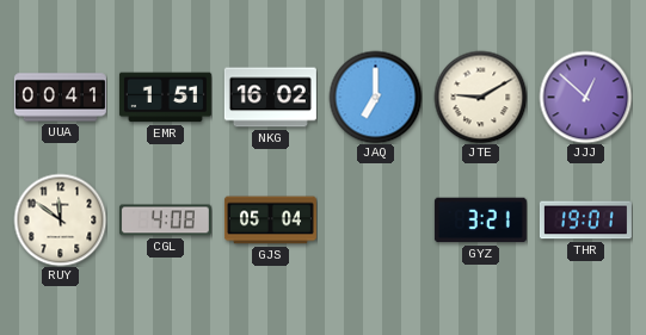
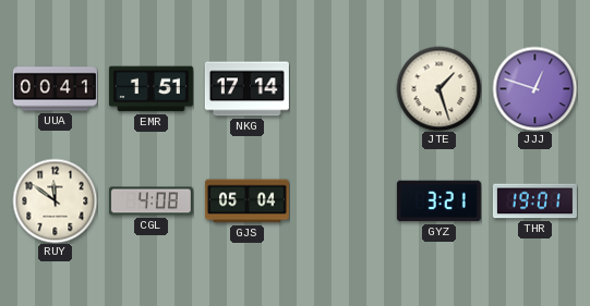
NKG: 16:02 -> 17:14
JAQ: 7:00 -> none
JTE: 9:10 -> 1:27
JJJ: 12:52 -> 12:48
